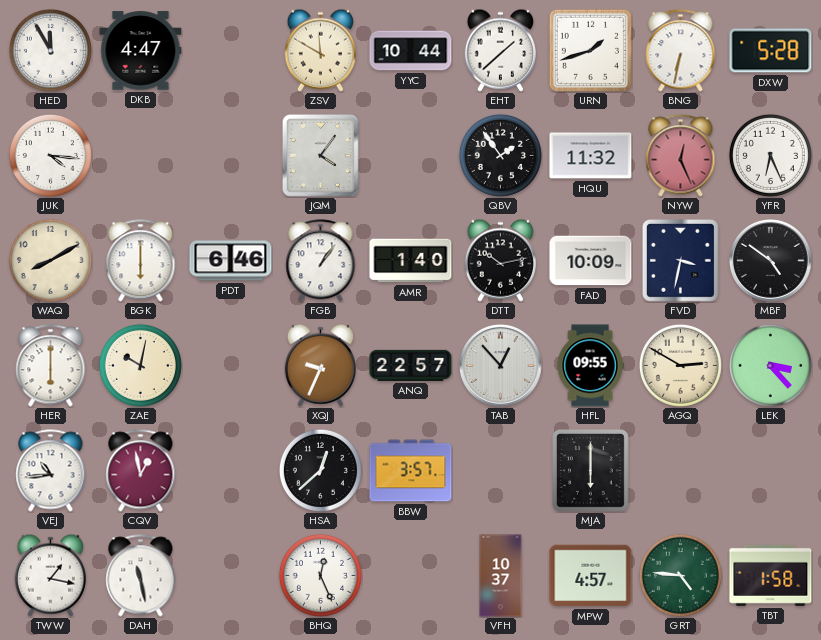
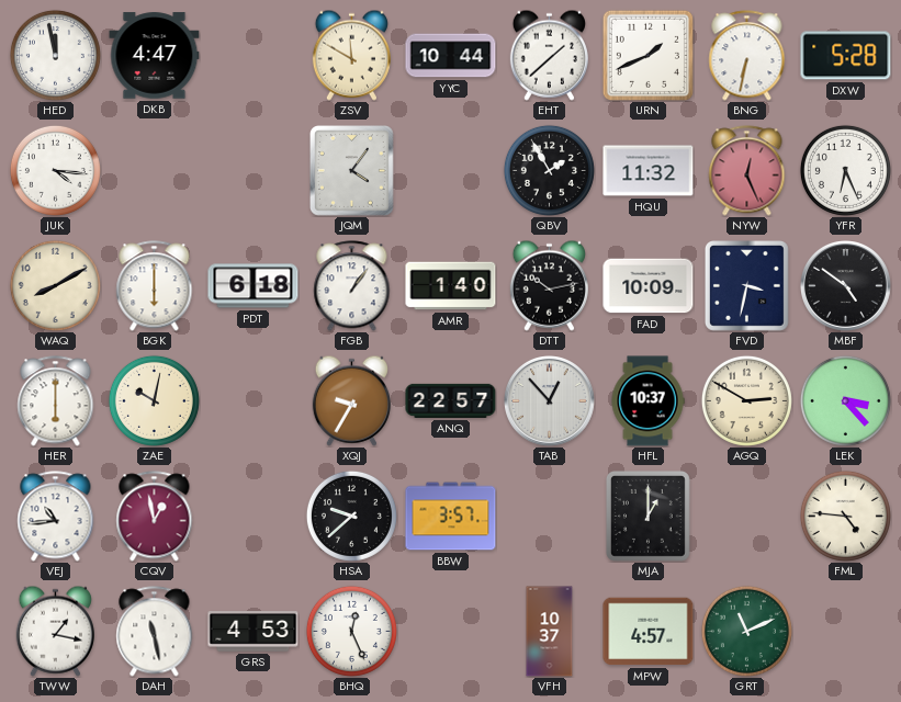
HED: 11:55 -> 11:58
URN: 1:42 -> 1:41
QBV: 1:54 -> 1:55
PDT: 6:46 -> 6:18
XQJ: 9:34 -> 9:35
HFL: 09:55 -> 10:37
HSA: 12:38 -> 9:38
MJA: 6:00 -> 1:00
FML: none -> 4:46
GRS: none -> 4:53
GRT: 4:46 -> 11:11
TBT: 1:58 -> none
